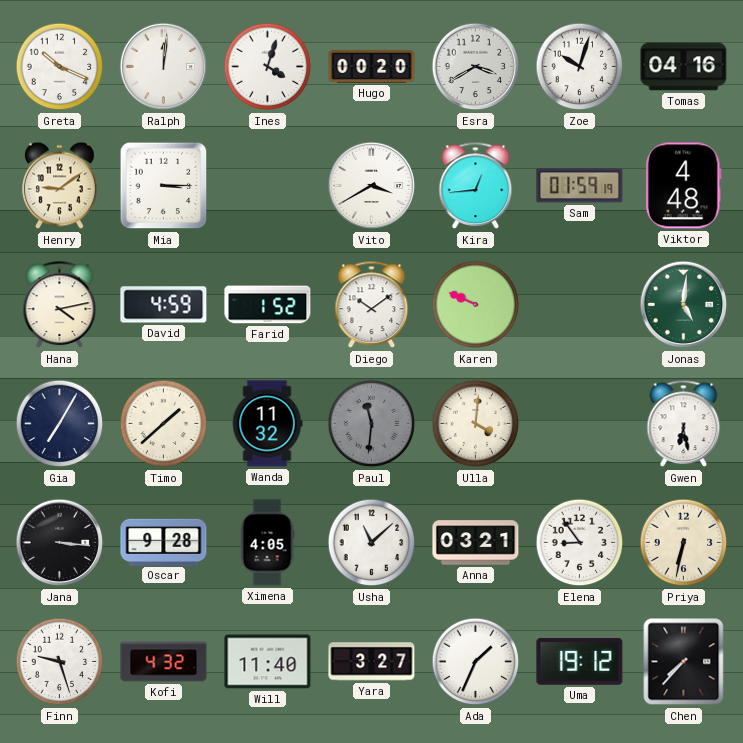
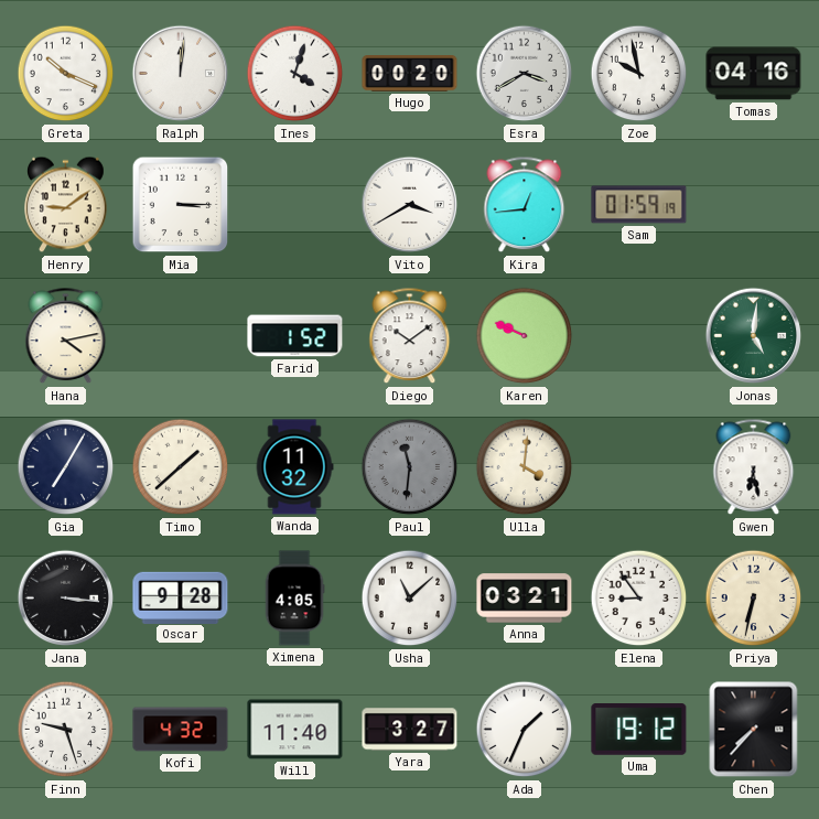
Zoe: 10:03 -> 9:58
Viktor: 4:48 -> none
David: 4:59 -> none
